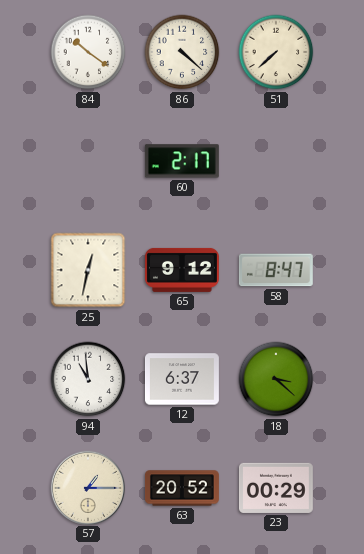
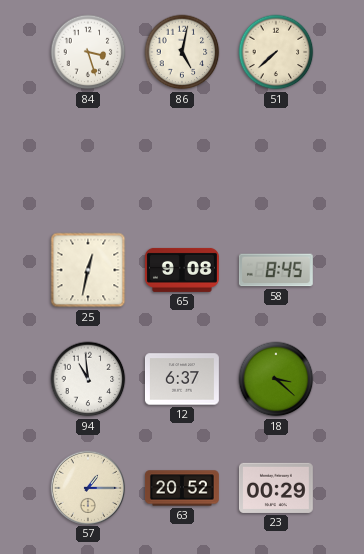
84: 10:21 -> 3:27
86: 4:22 -> 5:02
60: 2:17 -> none
65: 9:12 -> 9:08
58: 8:47 -> 8:45
